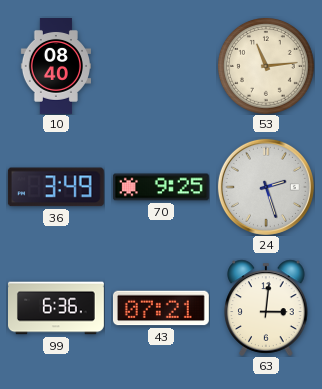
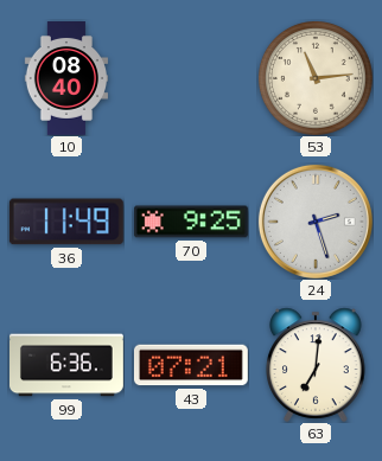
36: 3:49 -> 11:49
63: 3:01 -> 7:01
